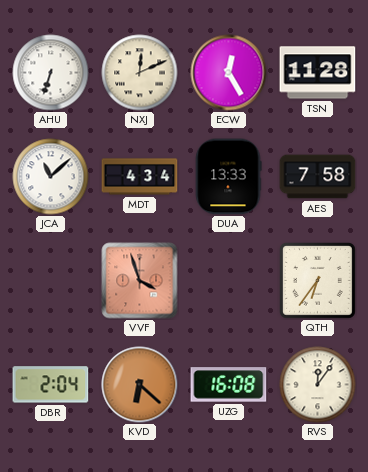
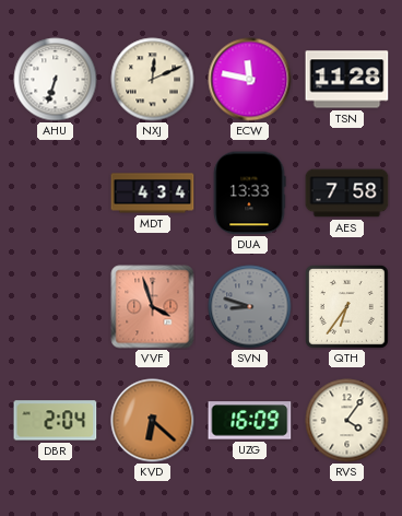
ECW: 12:25 -> 11:47
JCA: 11:08 -> none
SVN: none -> 8:48
UZG: 16:08 -> 16:09
RVS: 12:06 -> 4:06
